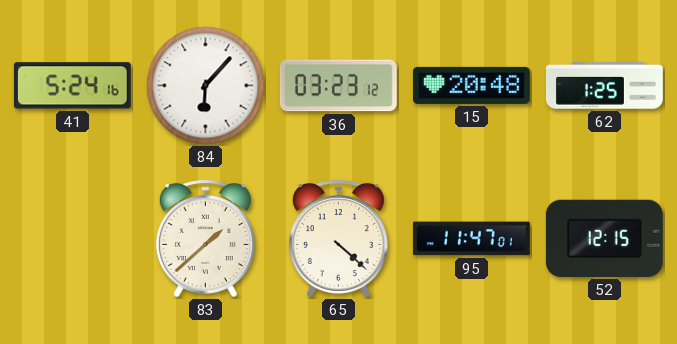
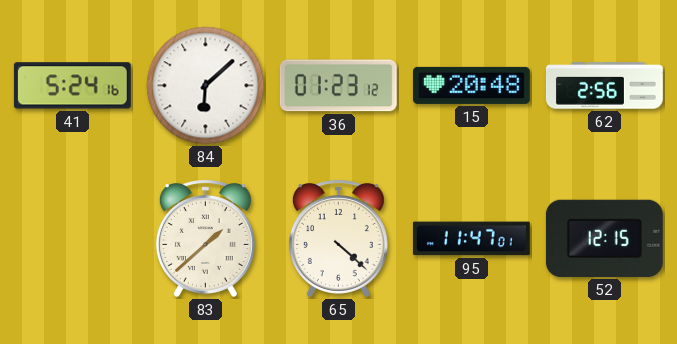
84: 6:07 -> 6:08
36: 03:23 -> 01:23
62: 1:25 -> 2:56
